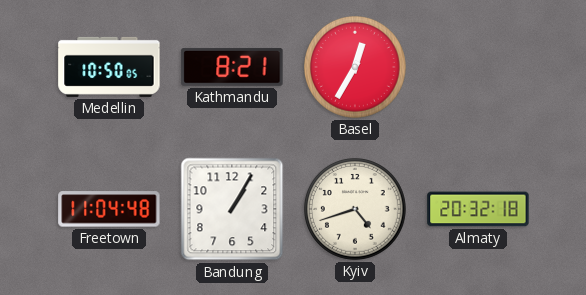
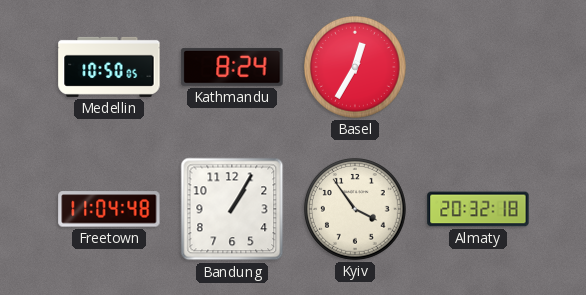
Kathmandu: 8:21 -> 8:24
Kyiv: 4:42 -> 3:54
